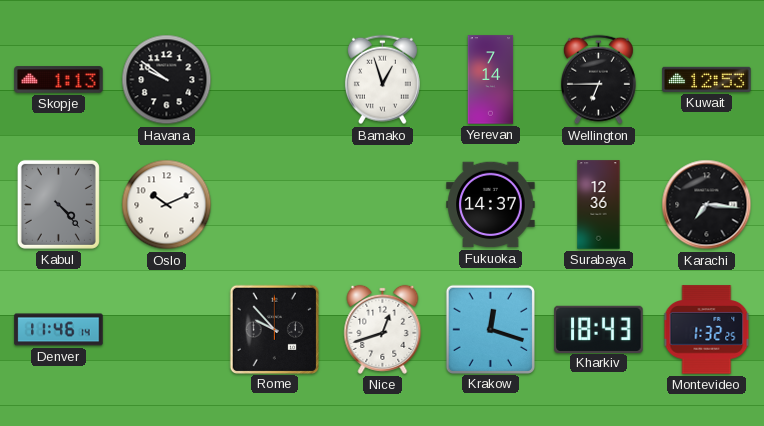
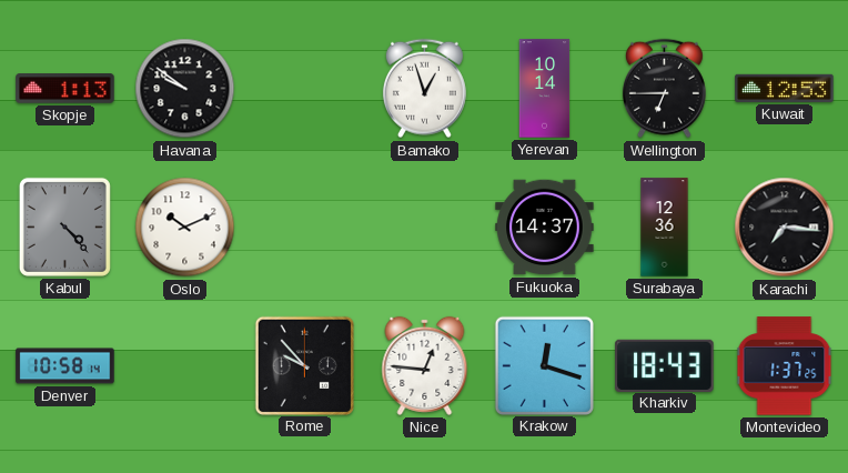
Yerevan: 7:14 -> 10:14
Denver: 11:46 -> 10:58
Nice: 12:42 -> 12:46
Montevideo: 1:32 -> 1:37
